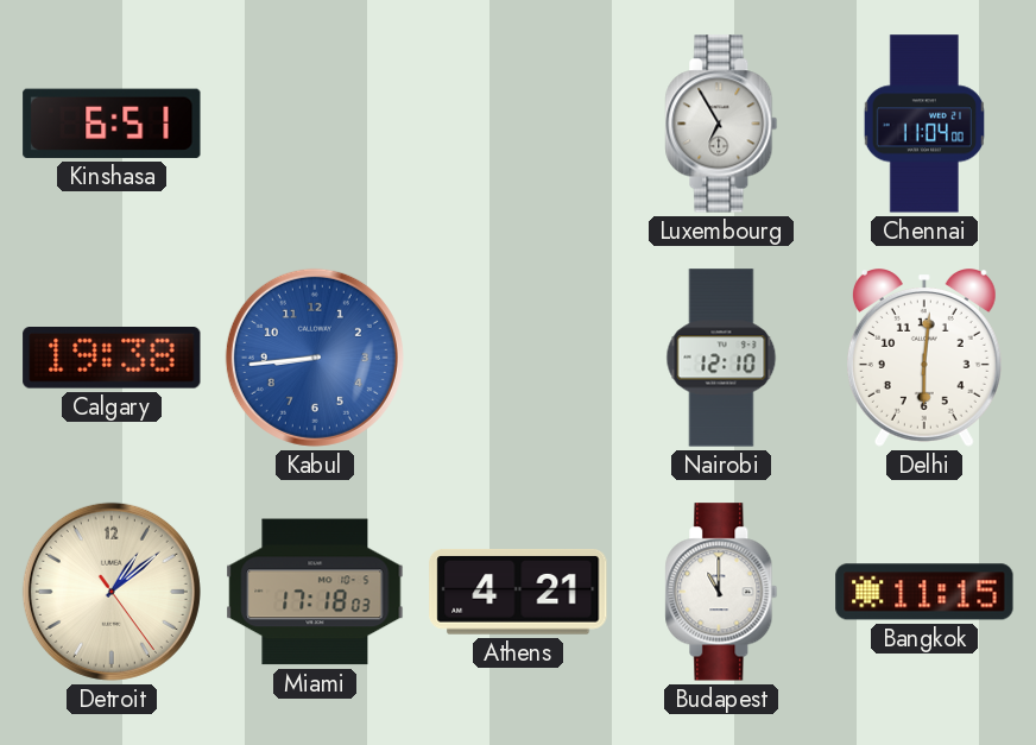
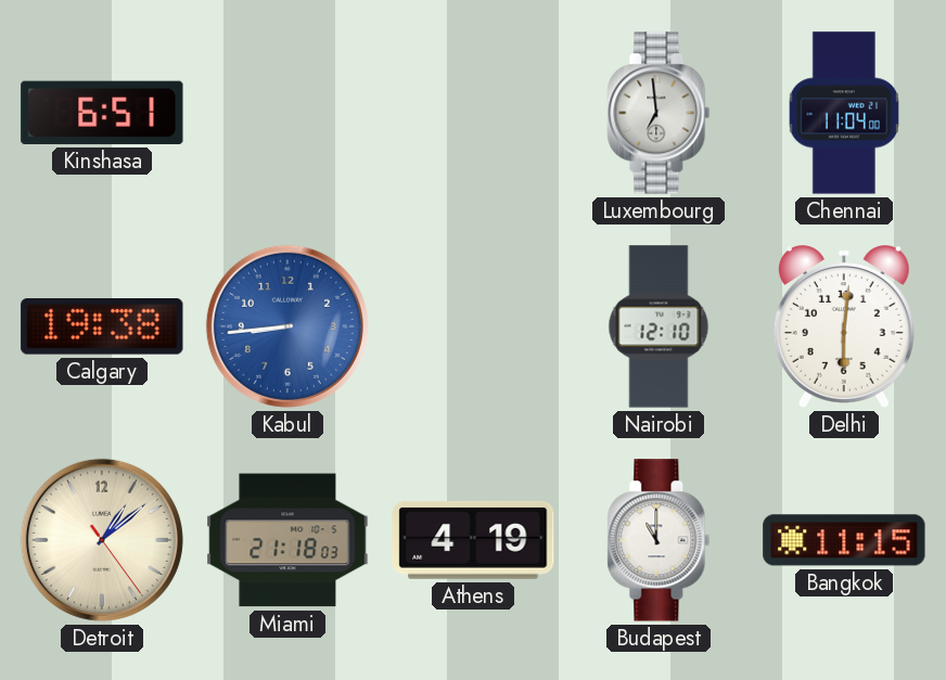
Luxembourg: 6:55 -> 6:59
Miami: 17:18 -> 21:18
Athens: 4:21 -> 4:19
